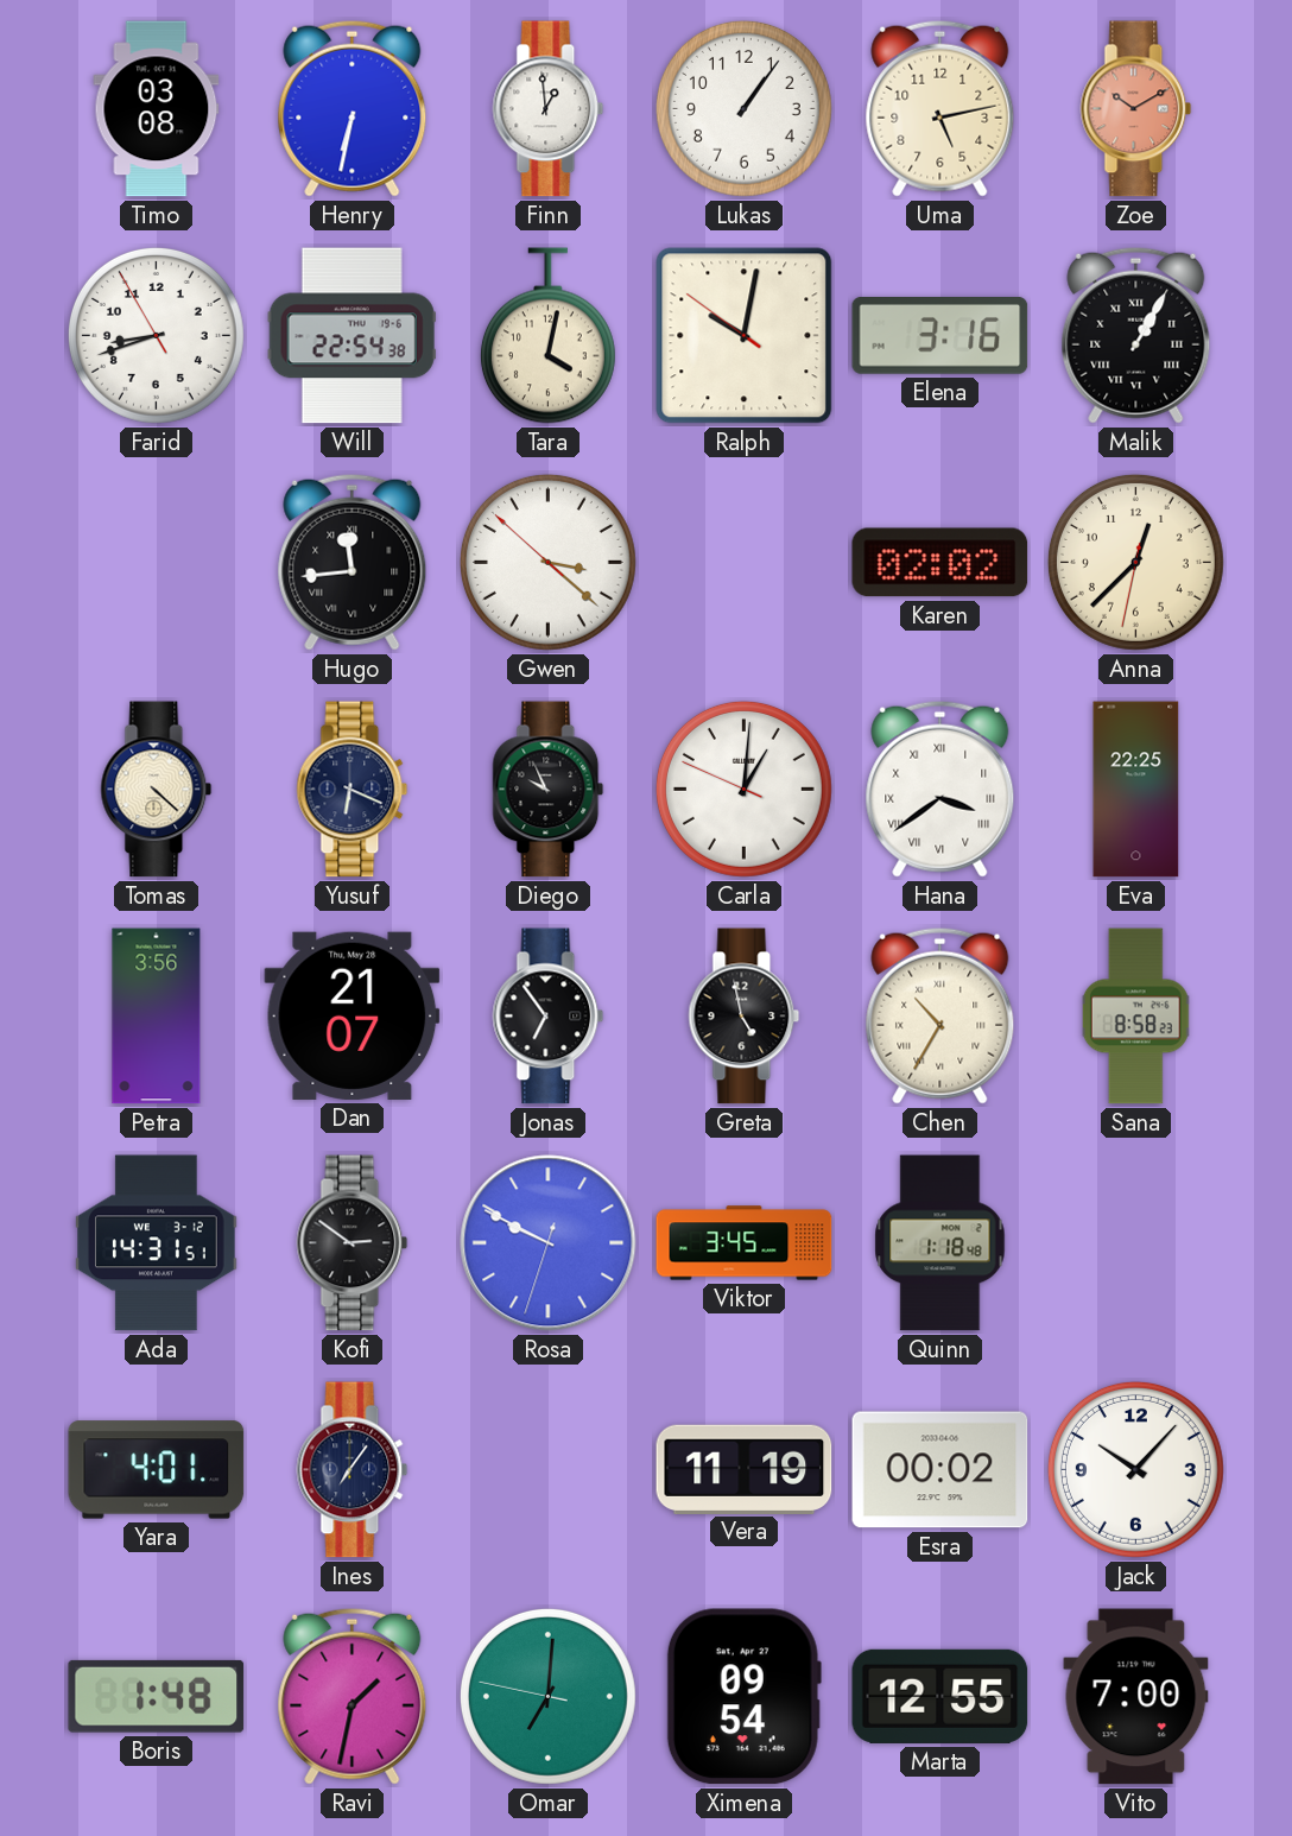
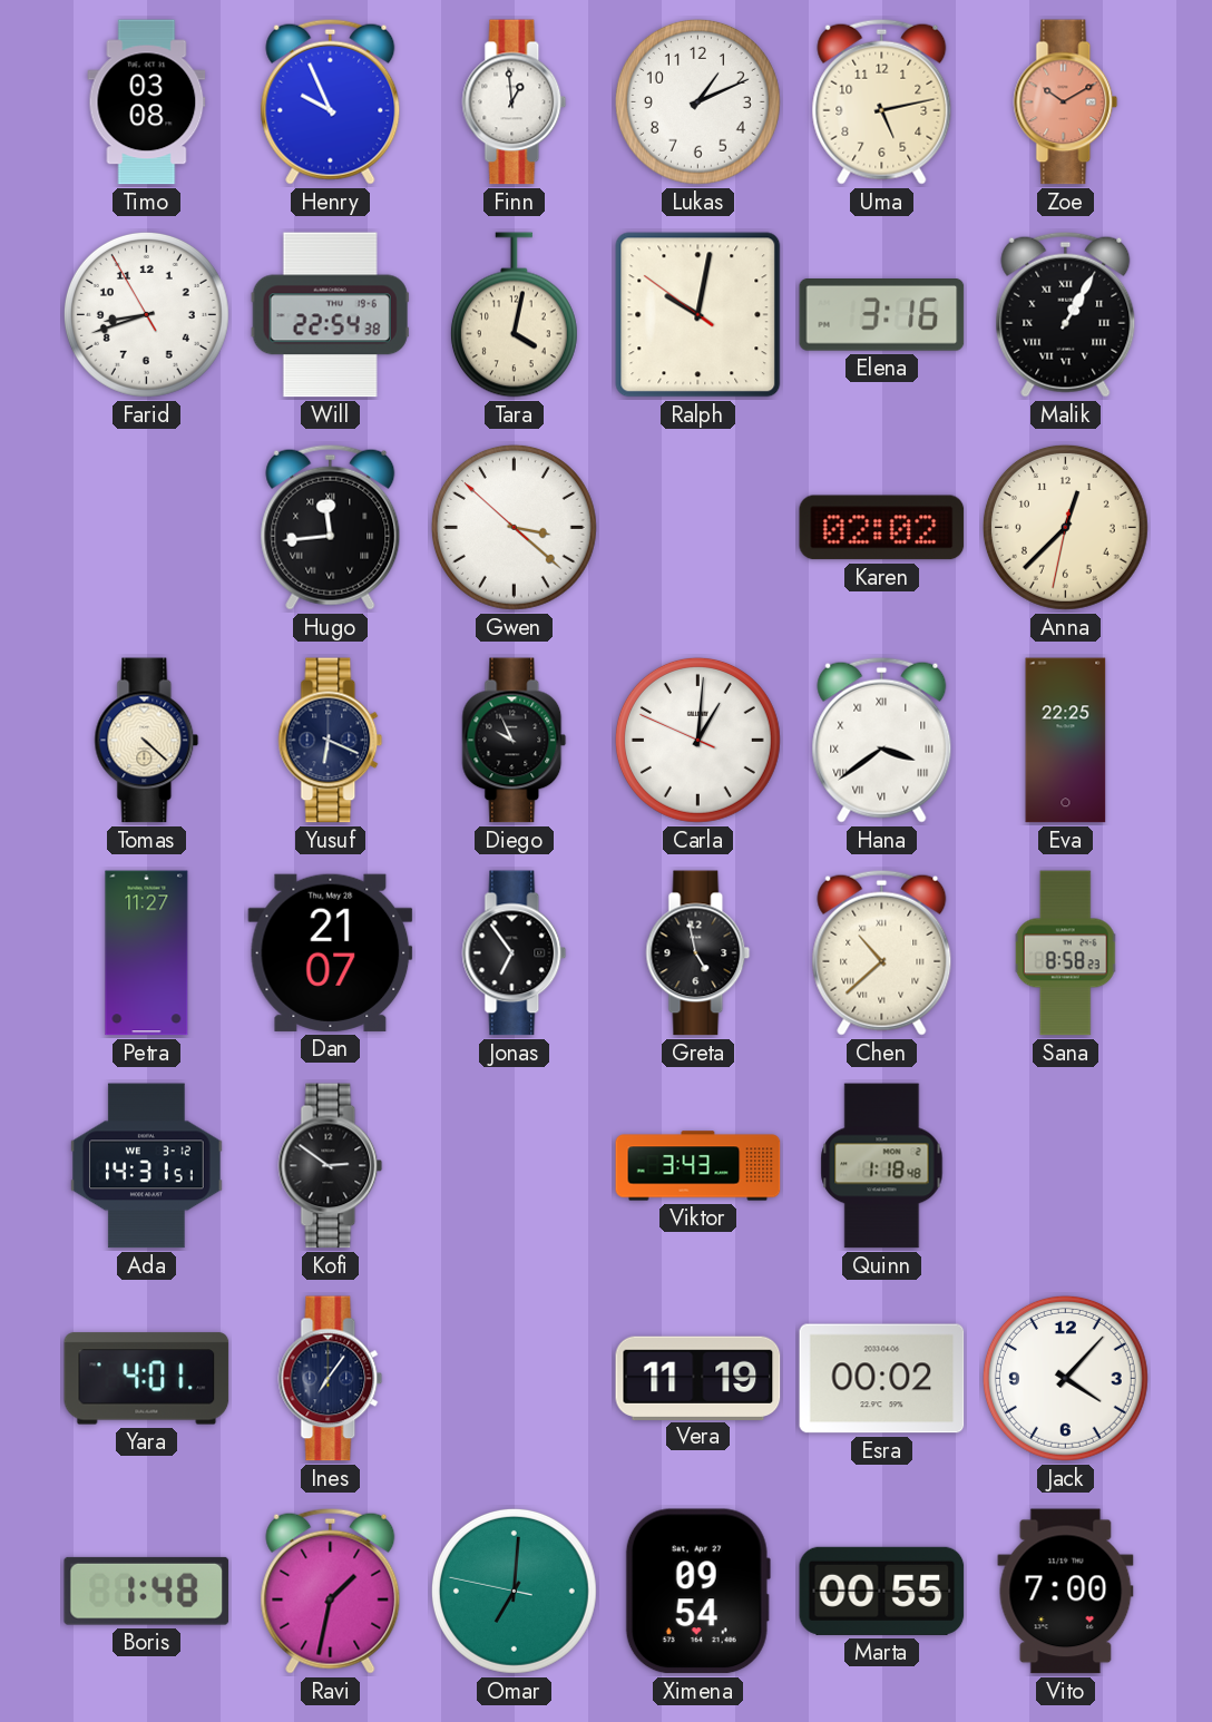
Henry: 6:32 -> 9:56
Lukas: 1:06 -> 1:11
Petra: 3:56 -> 11:27
Chen: 10:35 -> 10:38
Rosa: 9:49 -> none
Viktor: 3:45 -> 3:43
Jack: 10:07 -> 4:07
Marta: 12:55 -> 00:55
